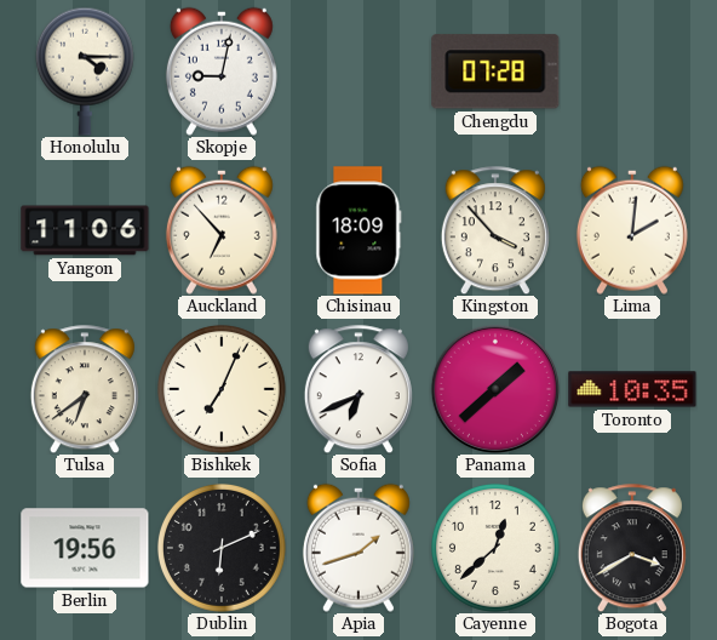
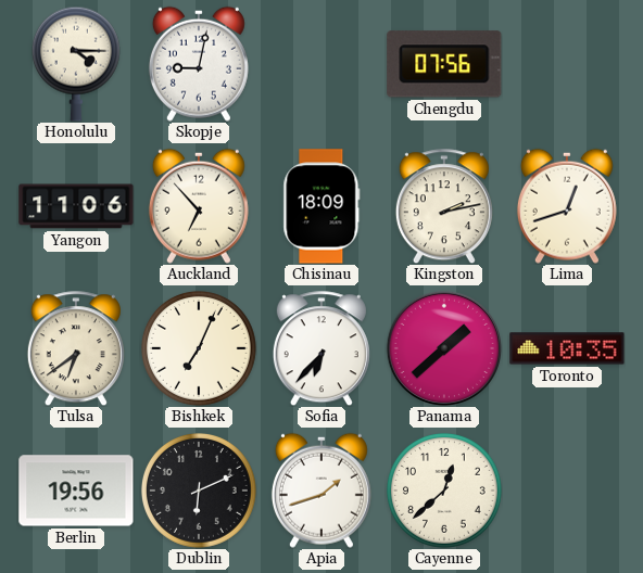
Chengdu: 07:28 -> 07:56
Kingston: 3:53 -> 2:13
Lima: 2:01 -> 12:42
Sofia: 6:41 -> 6:37
Bogota: 3:40 -> none
